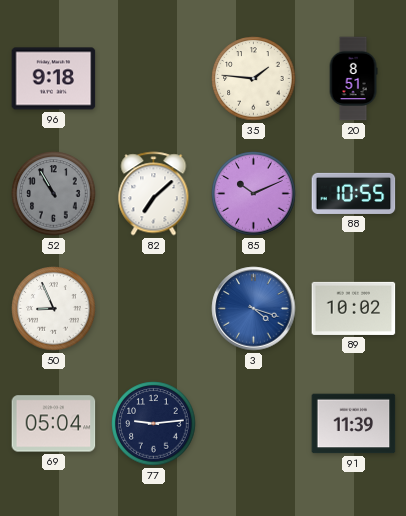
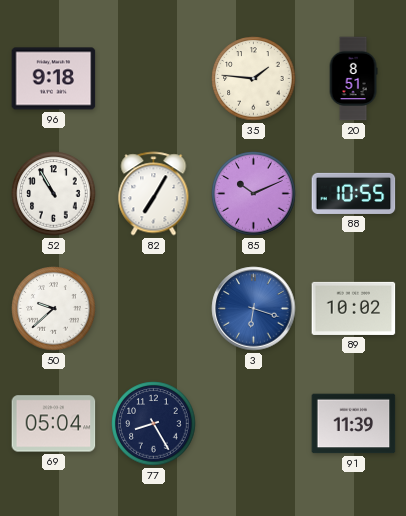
52 dial: grey -> white
82: 7:08 -> 7:05
50: 8:56 -> 9:38
3: 4:18 -> 6:18
77: 9:14 -> 8:25
